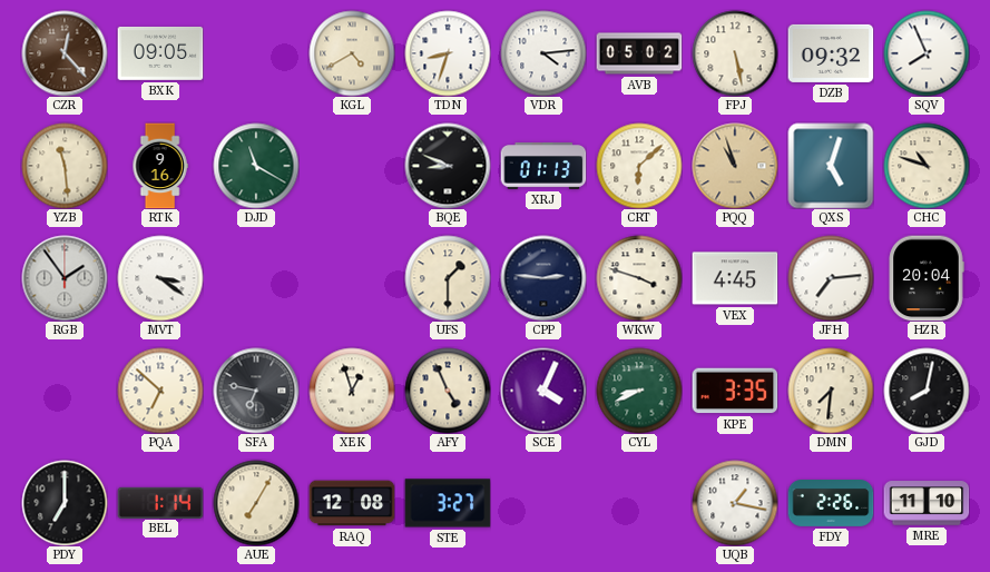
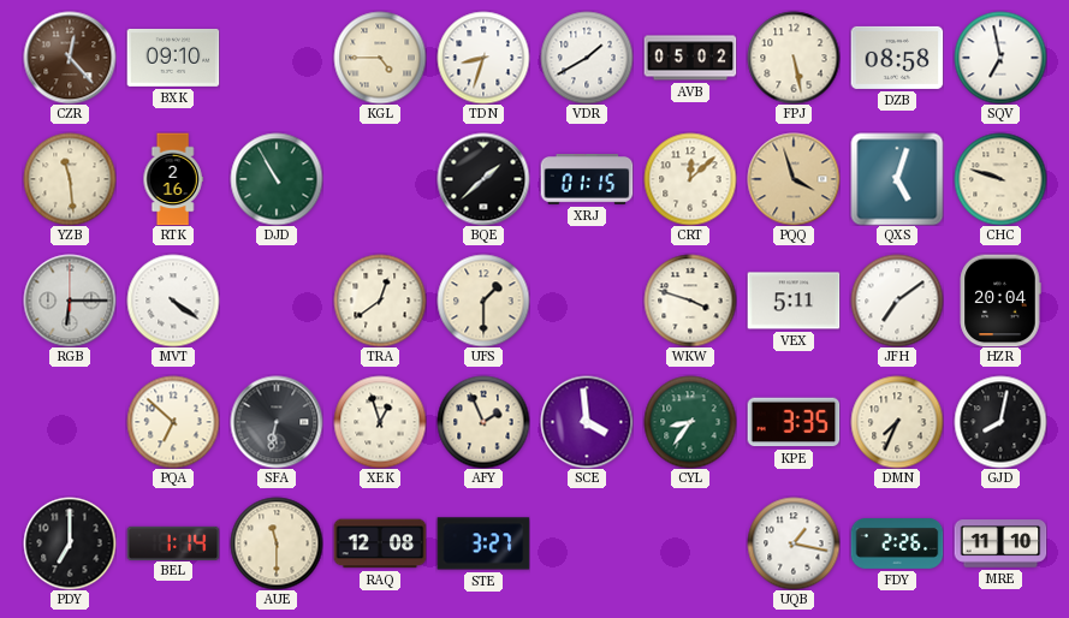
BXK: 09:05 -> 09:10
KGL: 4:40 -> 4:45
VDR: 4:14 -> 1:40
DZB: 09:32 -> 08:58
SQV: 7:56 -> 6:58
RTK: 9:16 -> 2:16
DJD: 11:20 -> 10:55
BQE: 8:49 -> 1:38
XRJ: 01:13 -> 01:15
CRT: 6:08 -> 12:08
PQQ: 10:57 -> 3:57
CHC: 10:48 -> 9:48
RGB: 1:54 -> 6:15
MVT: 3:21 -> 4:21
TRA: none -> 12:39
CPP: 2:46 -> none
VEX: 4:45 -> 5:11
JFH: 7:14 -> 7:09
SFA: 6:47 -> 6:32
AFY: 4:56 -> 1:56
SCE: 4:04 -> 3:59
CYL: 8:41 -> 8:36
DMN: 7:31 -> 7:34
AUE: 7:05 -> 11:30
